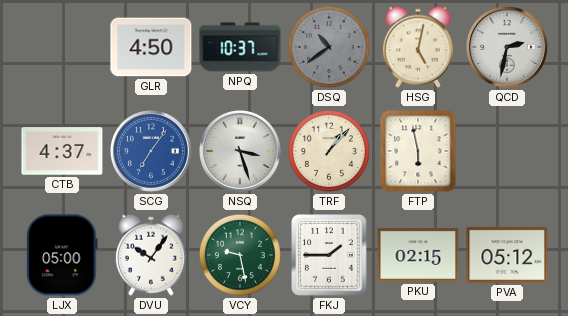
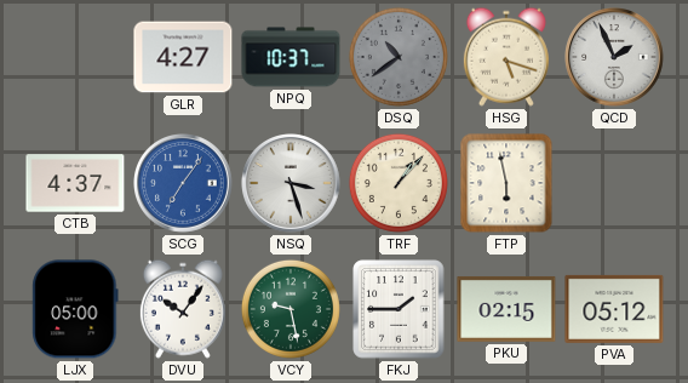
GLR: 4:50 -> 4:27
HSG: 5:02 -> 5:18
QCD: 2:32 -> 1:56
